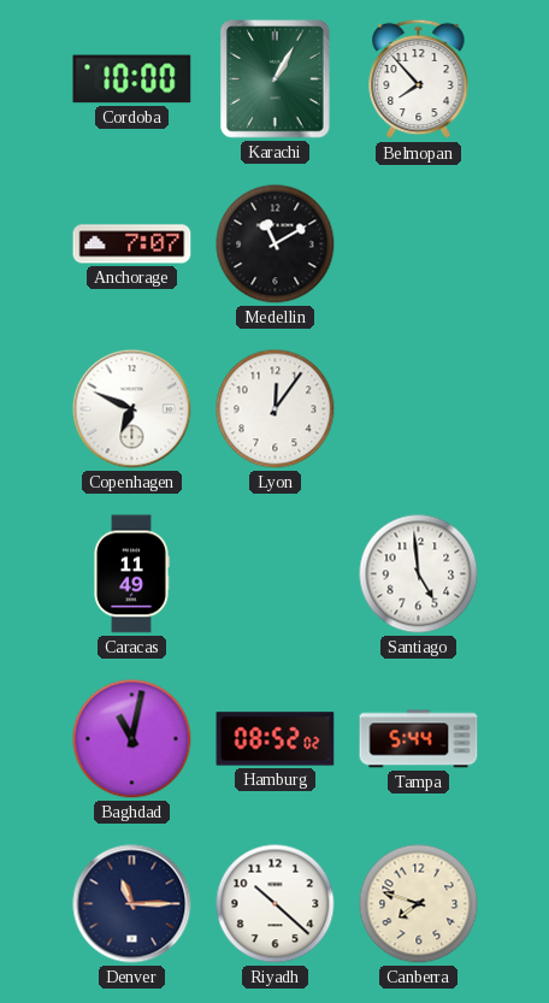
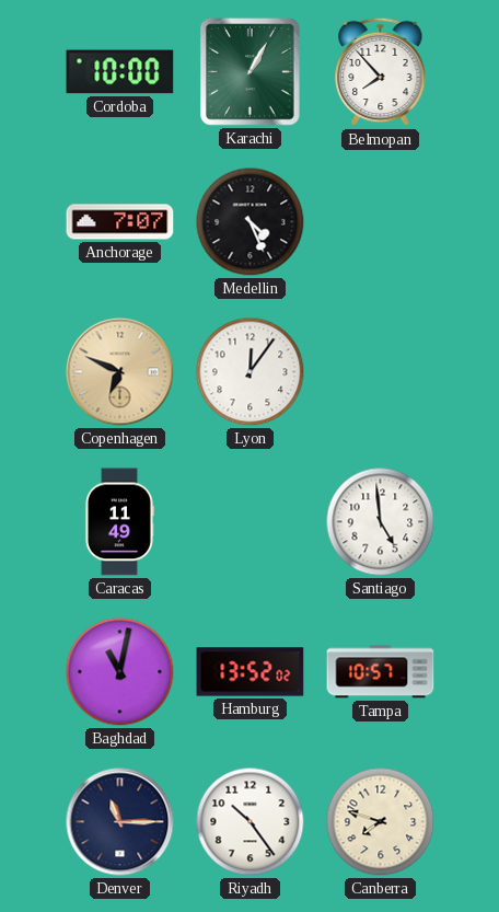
Medellin: 11:10 -> 4:26
Copenhagen dial: white -> champagne
Hamburg: 08:52 -> 13:52
Tampa: 5:44 -> 10:57
Riyadh: 10:22 -> 10:24
